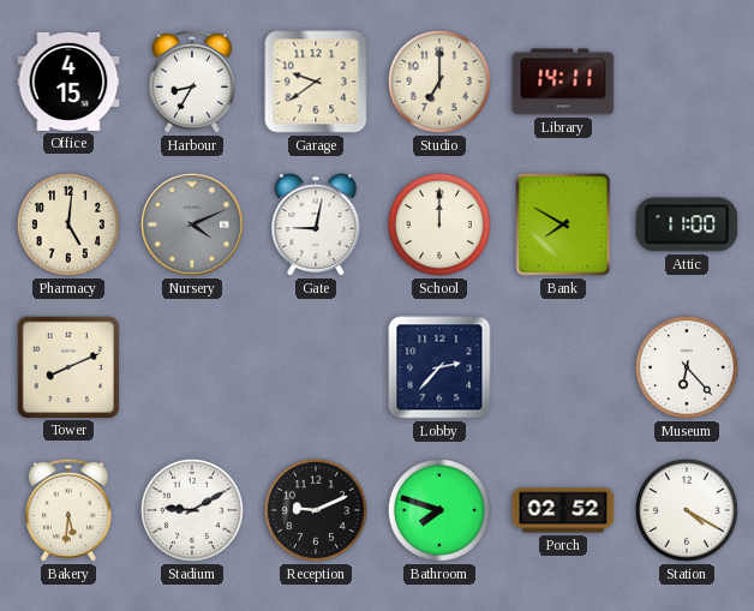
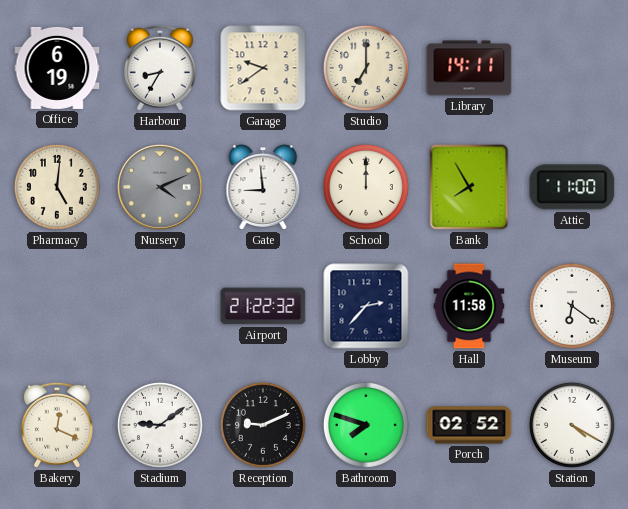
Office: 4:15 -> 6:19
Gate: 9:02 -> 8:59
Bank: 7:50 -> 7:55
Tower: 8:11 -> none
Airport: none -> 21:22
Hall: none -> 11:58
Museum: 6:23 -> 6:21
Bakery: 5:31 -> 12:19
Stadium: 9:10 -> 9:09
